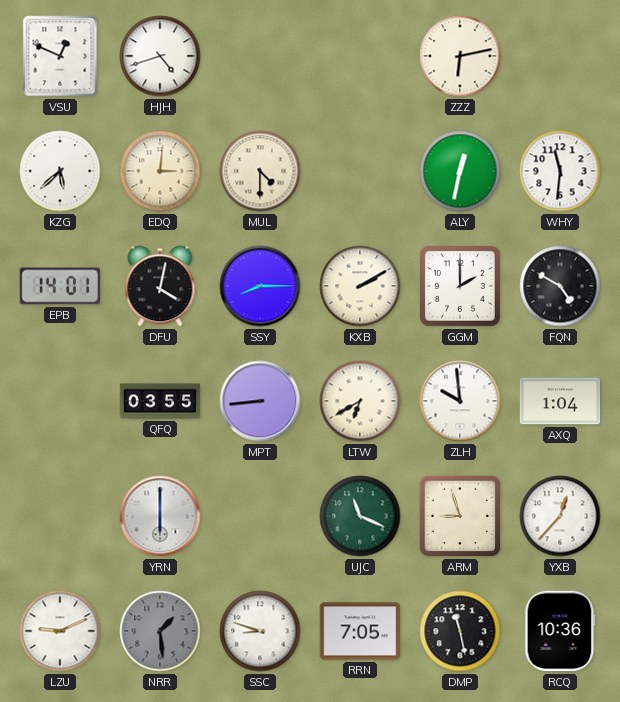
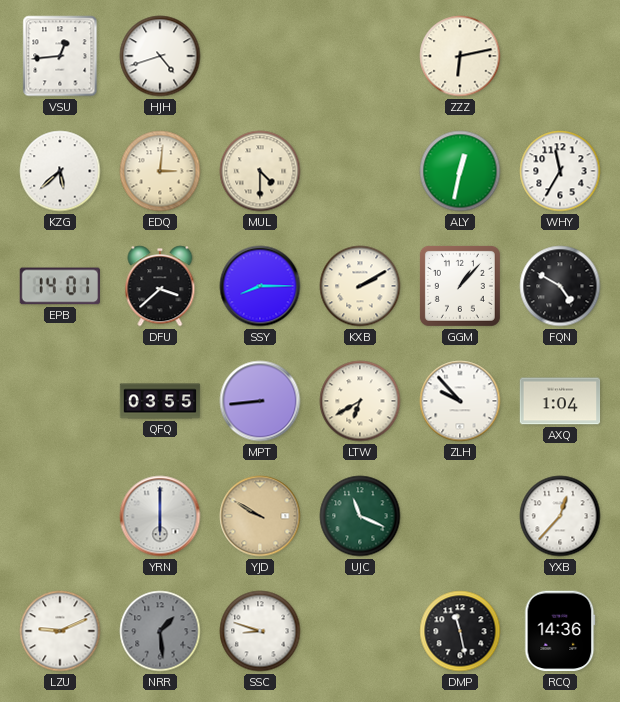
VSU: 12:49 -> 12:44
WHY: 11:31 -> 11:35
DFU: 4:02 -> 3:38
GGM: 2:00 -> 1:07
ZLH: 9:59 -> 9:53
YJD: none -> 9:50
ARM: 8:57 -> none
RRN: 7:05 -> none
RCQ: 10:36 -> 14:36
